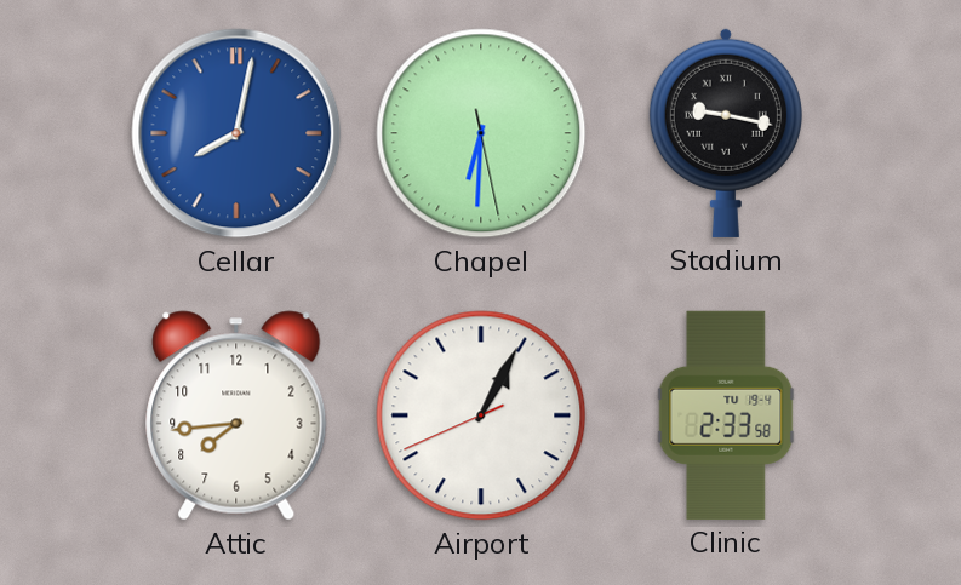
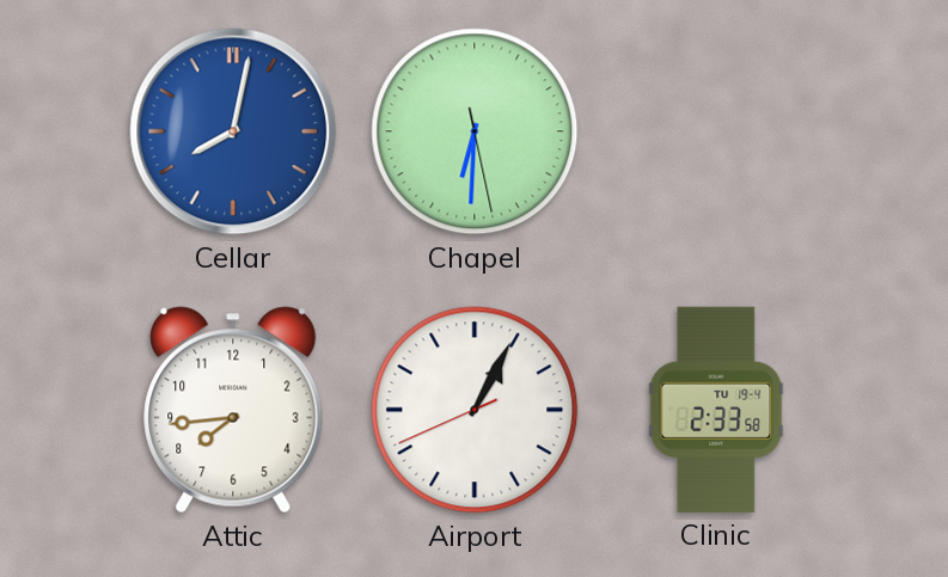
Stadium: 9:17 -> none
